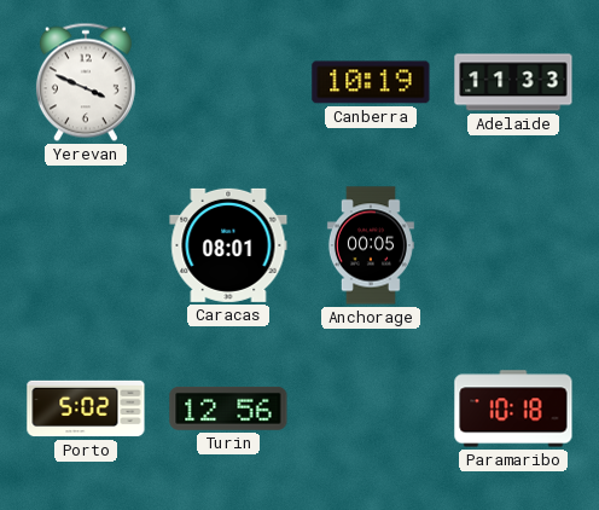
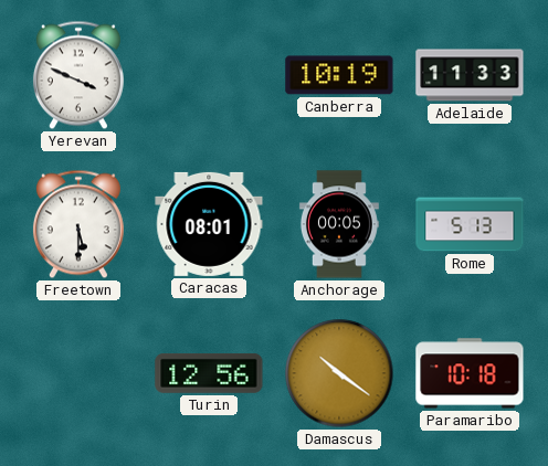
Freetown: none -> 5:30
Rome: none -> 5:13
Porto: 5:02 -> none
Damascus: none -> 10:21
